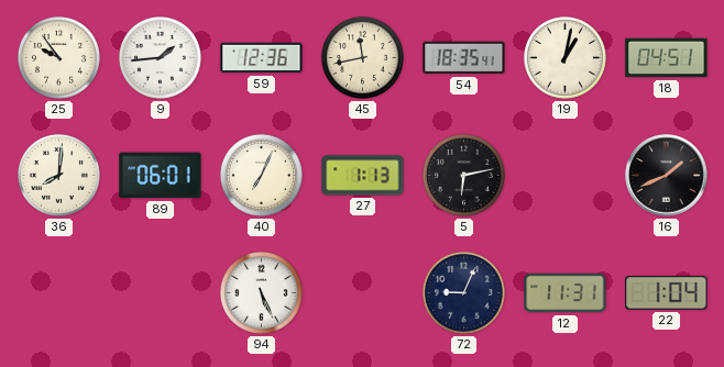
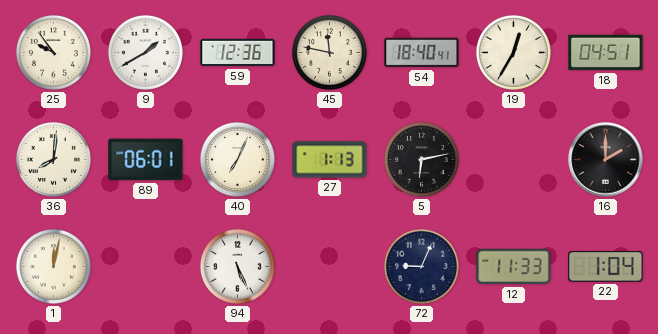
9: 1:44 -> 1:40
45: 11:43 -> 11:47
54: 18:35 -> 18:40
19: 1:02 -> 12:35
16: 1:41 -> 2:00
1: none -> 12:02
12: 11:31 -> 11:33
